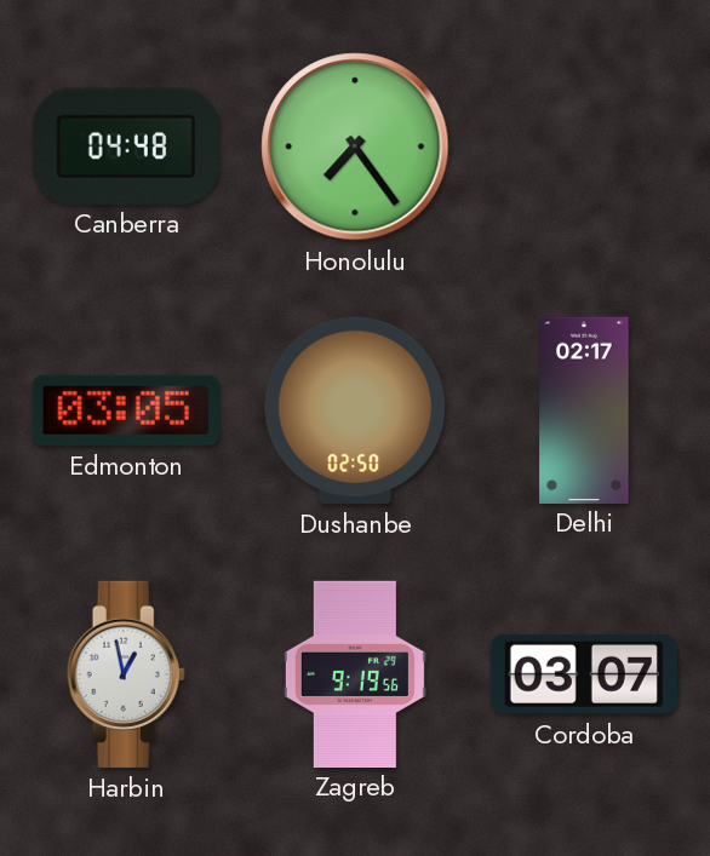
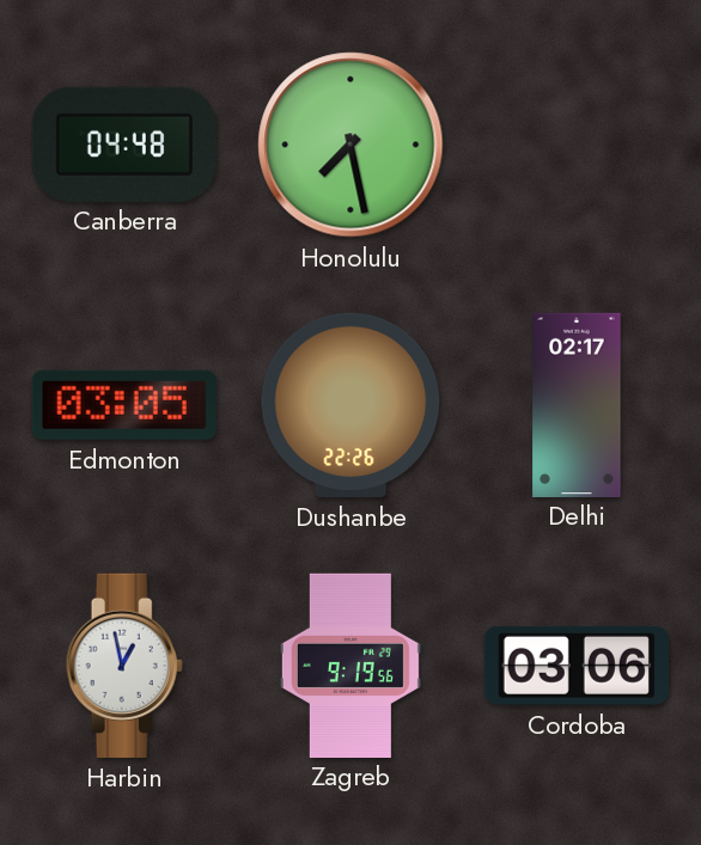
Honolulu: 7:24 -> 7:28
Dushanbe: 02:50 -> 22:26
Cordoba: 03:07 -> 03:06
